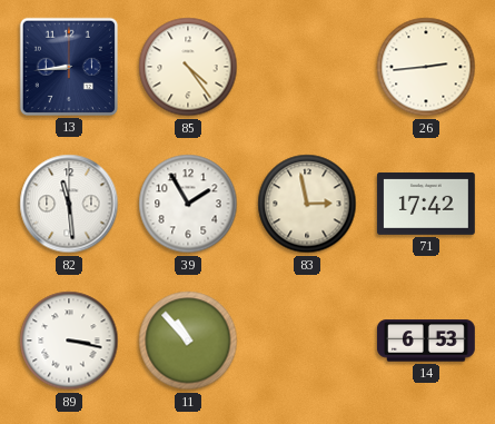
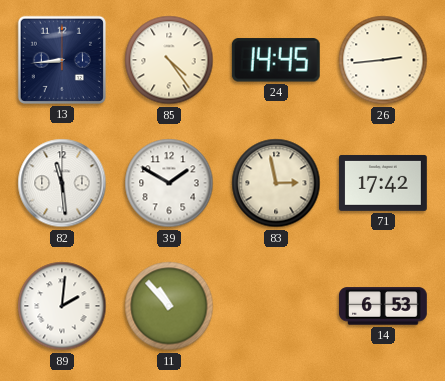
24: none -> 14:45
39: 1:55 -> 1:50
89: 3:17 -> 2:01
